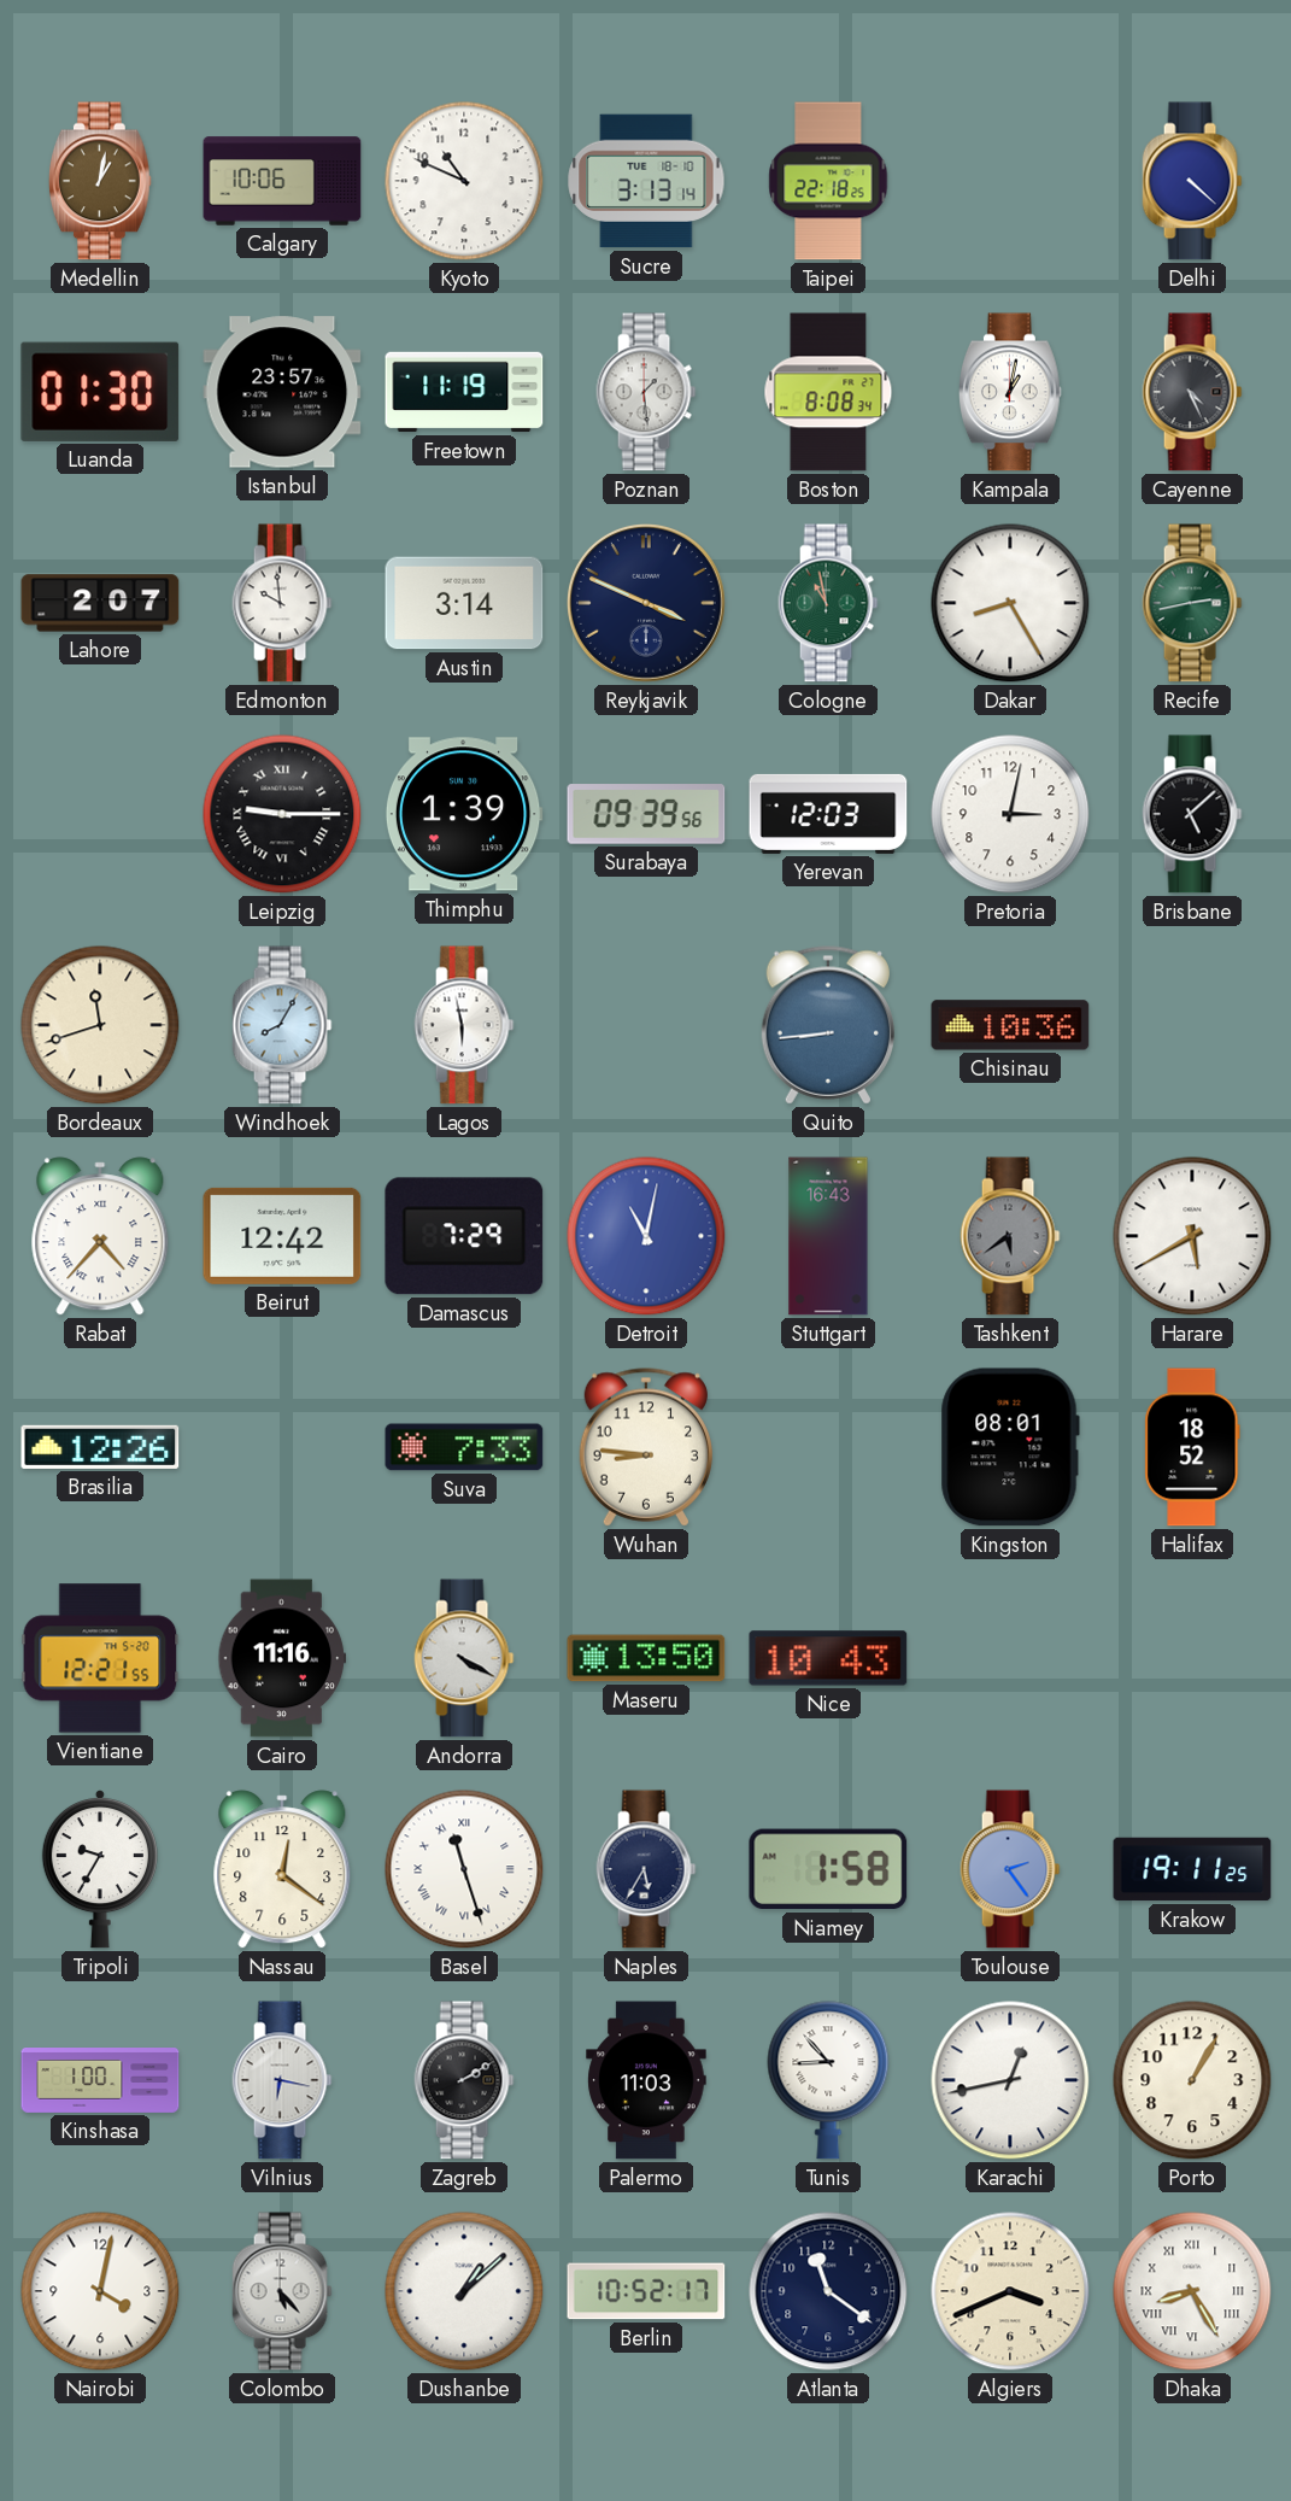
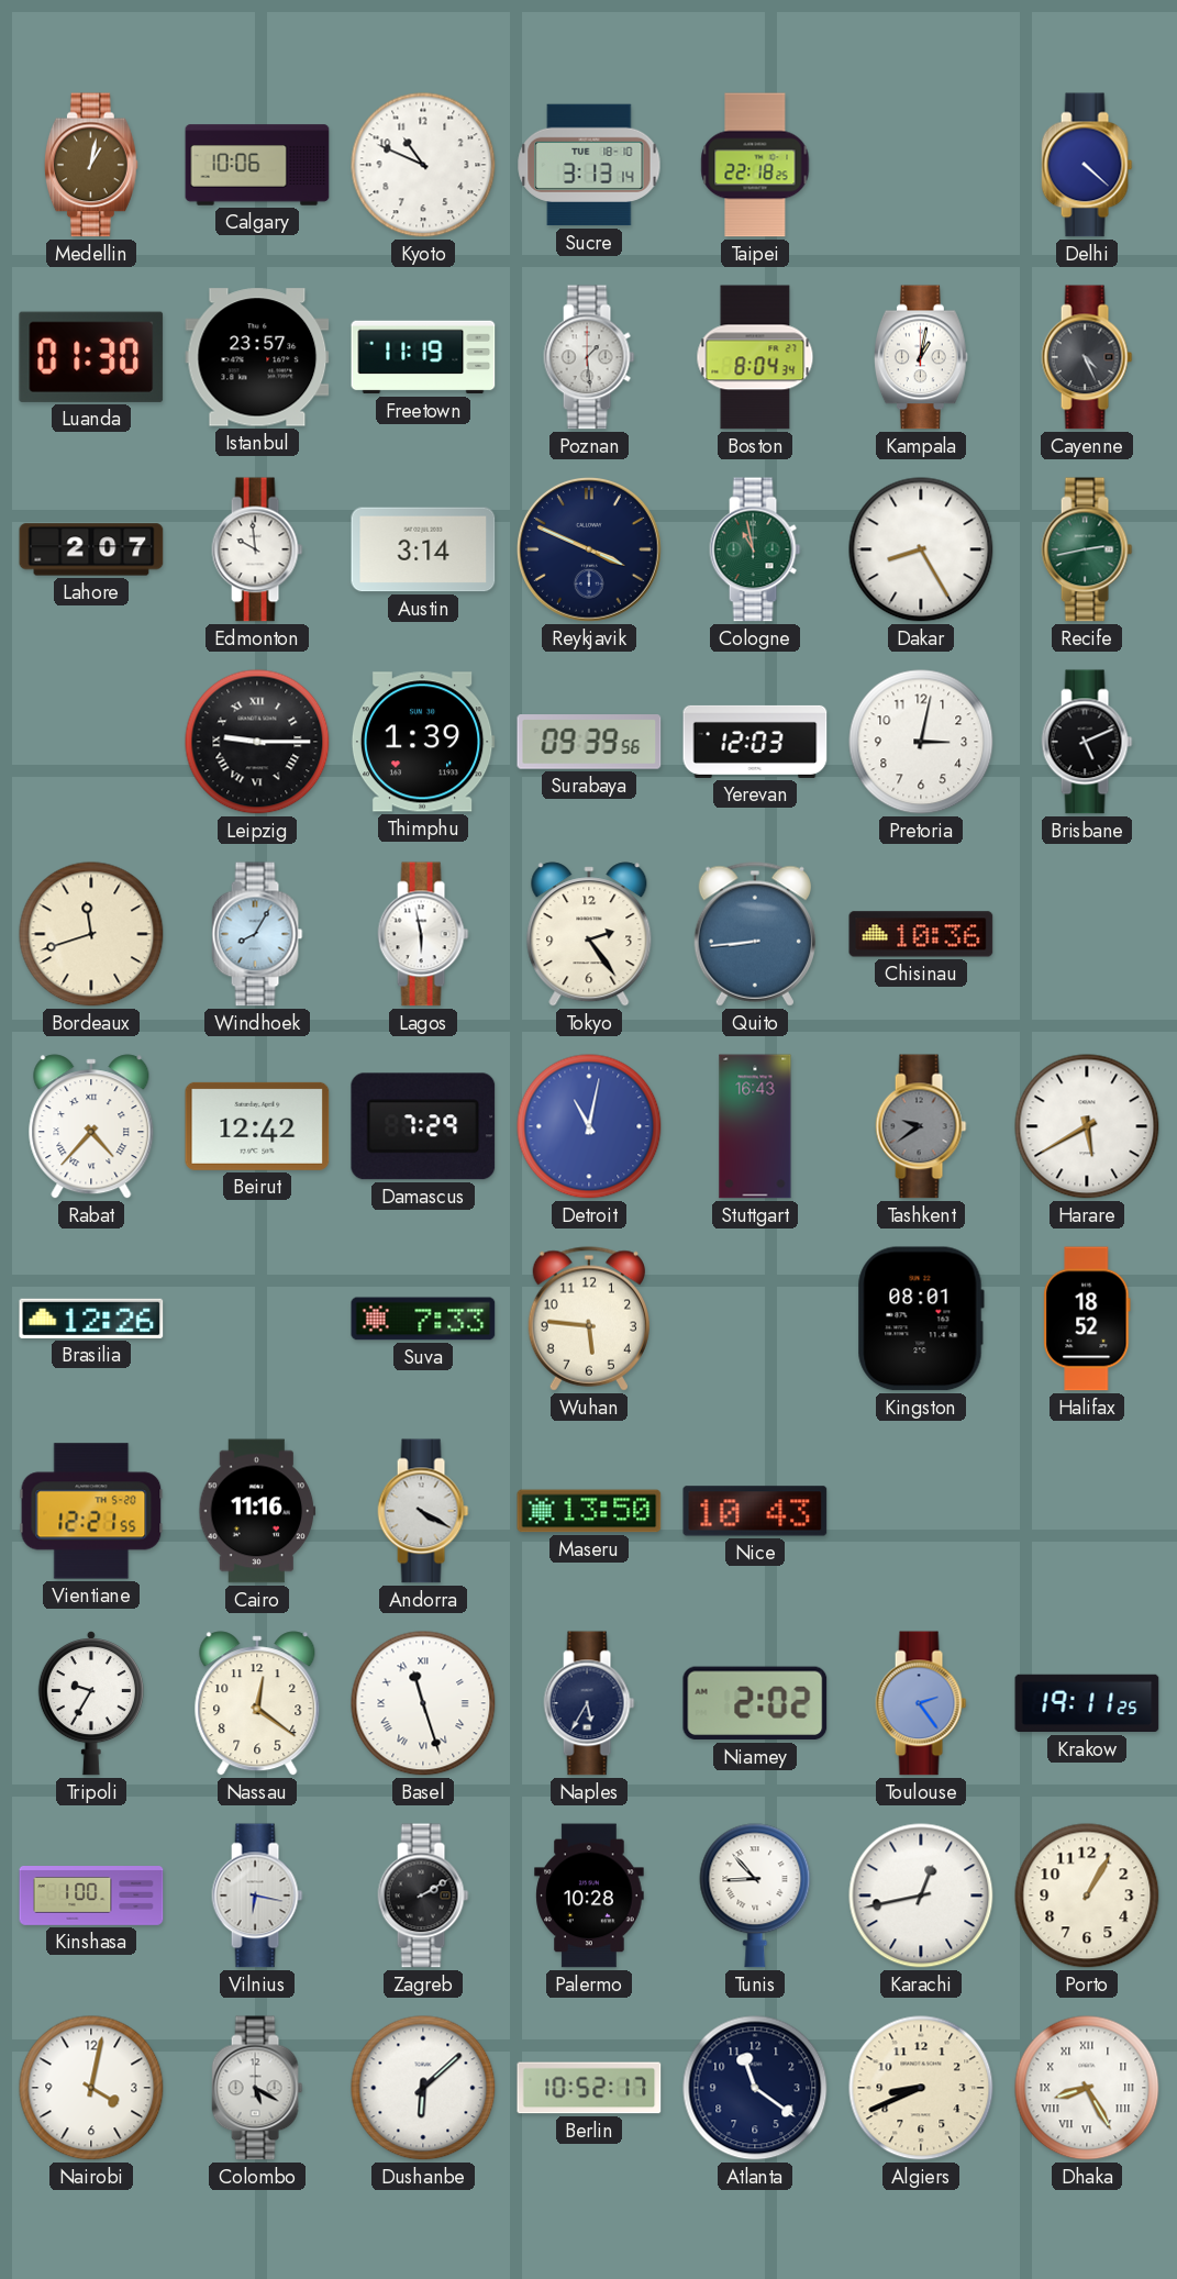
Boston: 8:08 -> 8:04
Brisbane: 5:08 -> 5:11
Tokyo: none -> 2:24
Tashkent: 5:39 -> 9:39
Wuhan: 8:46 -> 5:46
Niamey: 1:58 -> 2:02
Palermo: 11:03 -> 10:28
Colombo: 5:23 -> 5:20
Dushanbe: 1:08 -> 6:08
Algiers: 3:41 -> 8:41
